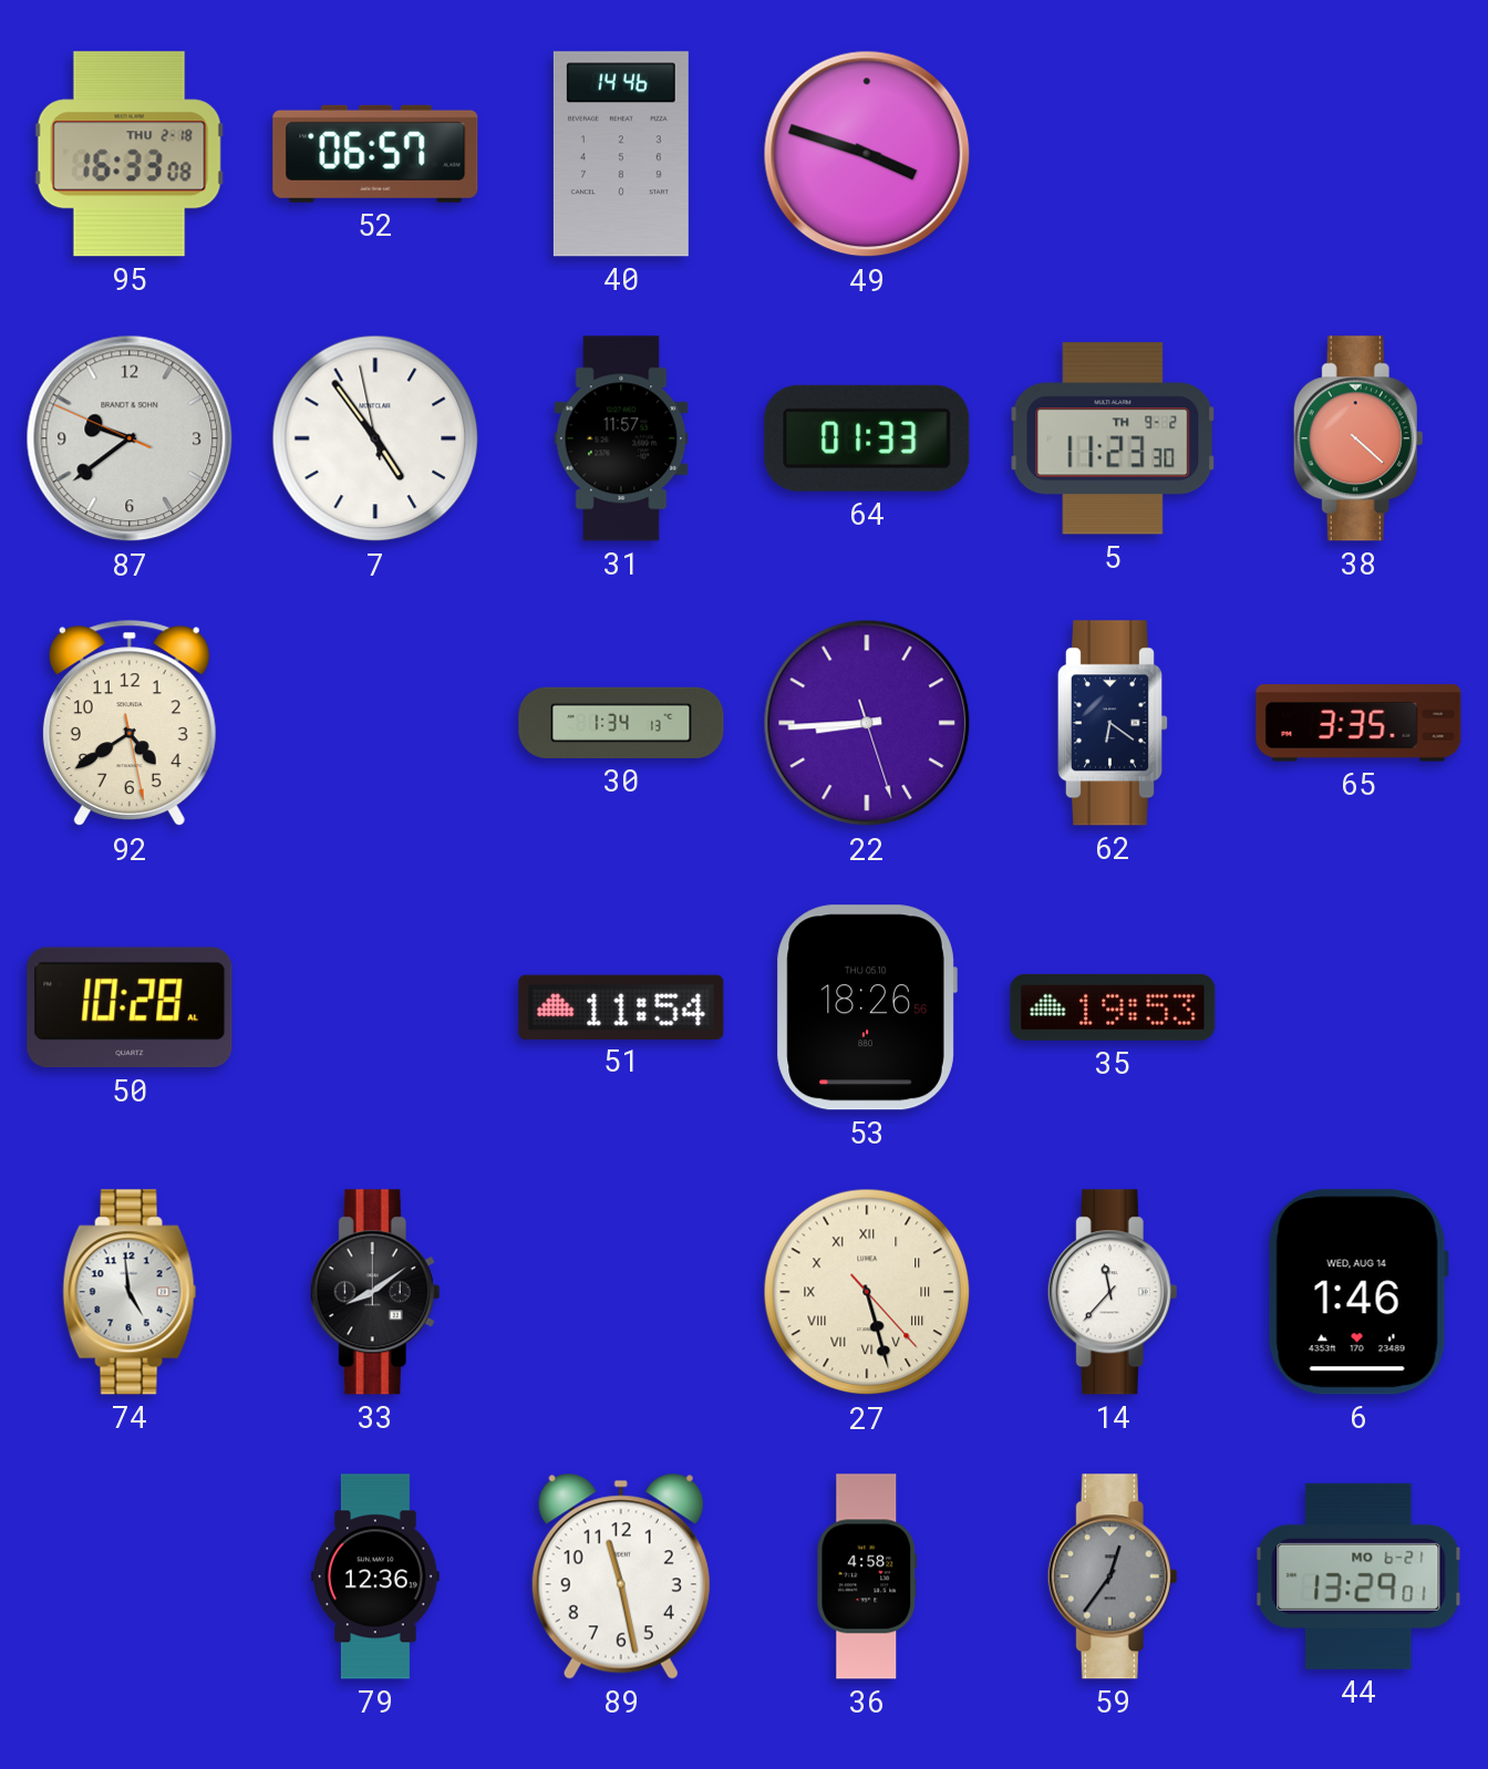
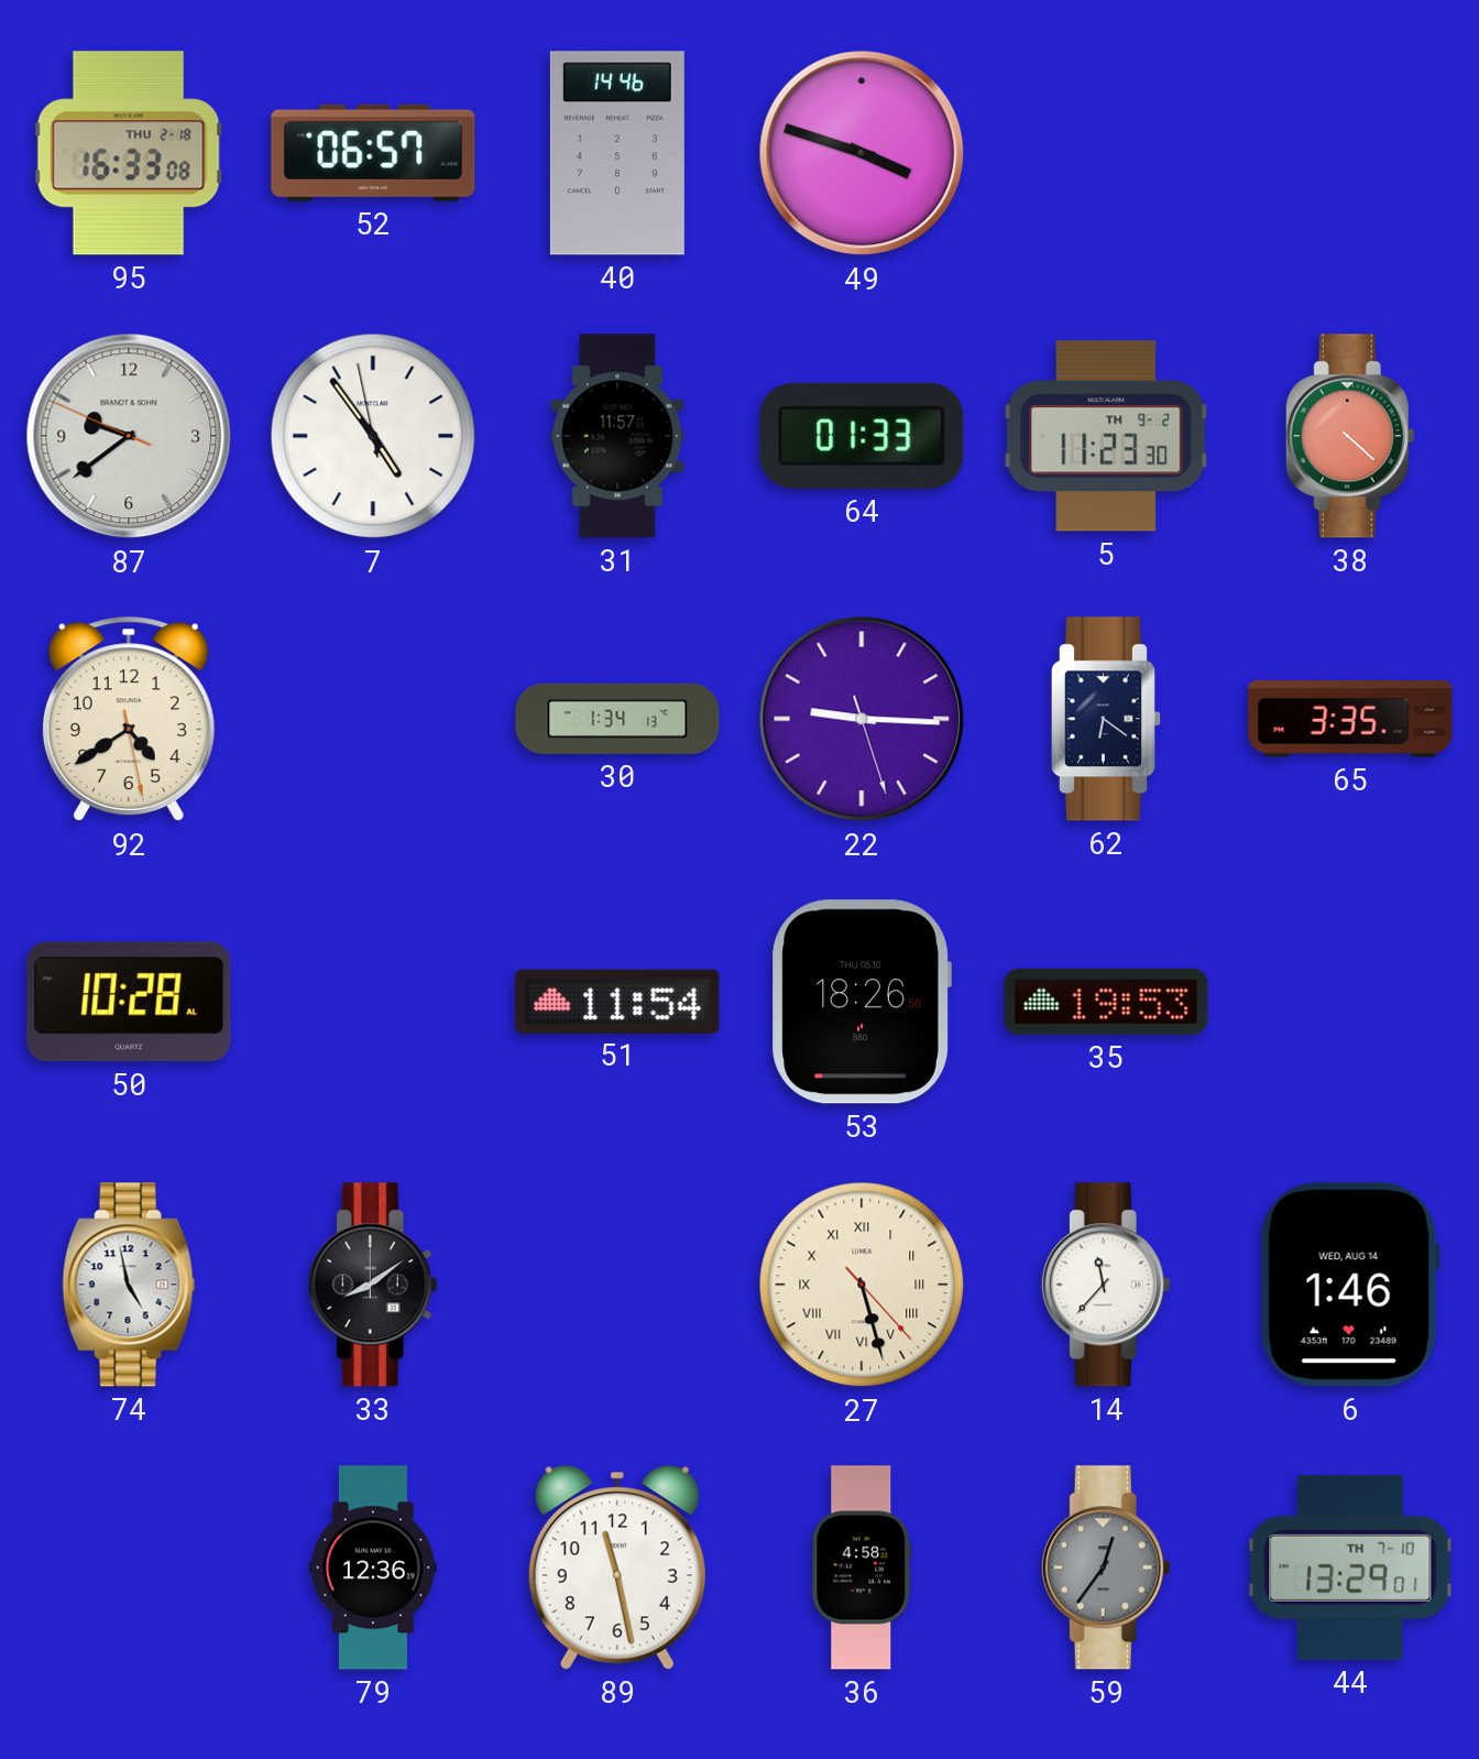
22: 8:44 -> 9:15
74: 4:59 -> 4:58
44 date: MO 6-21 -> TH 7-10
